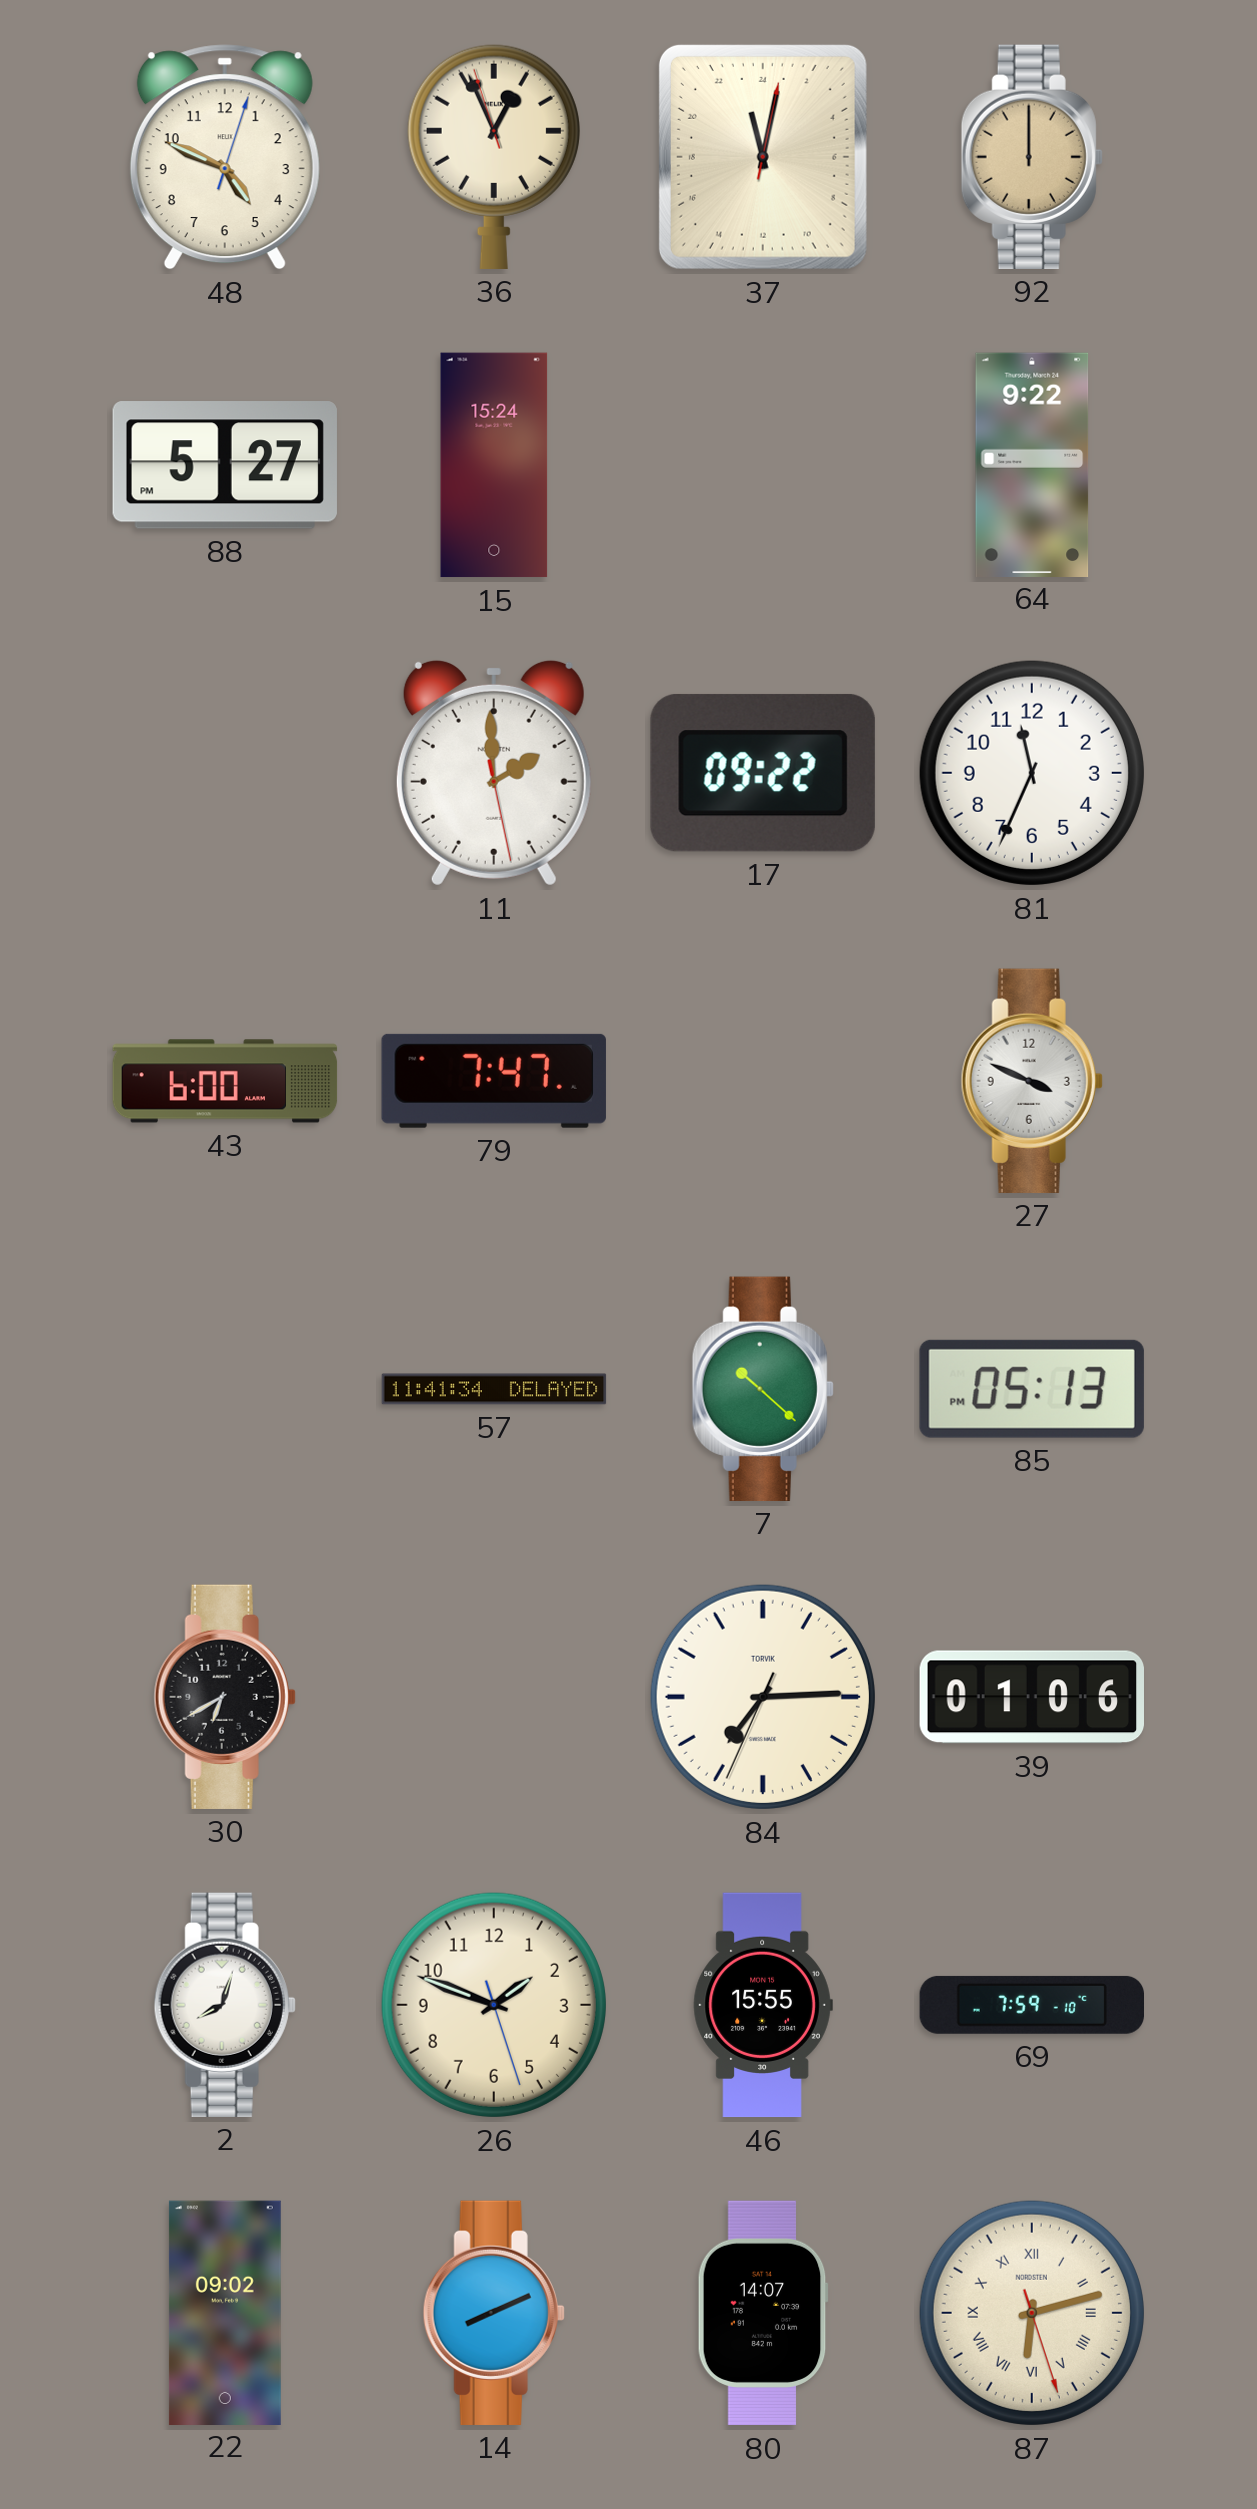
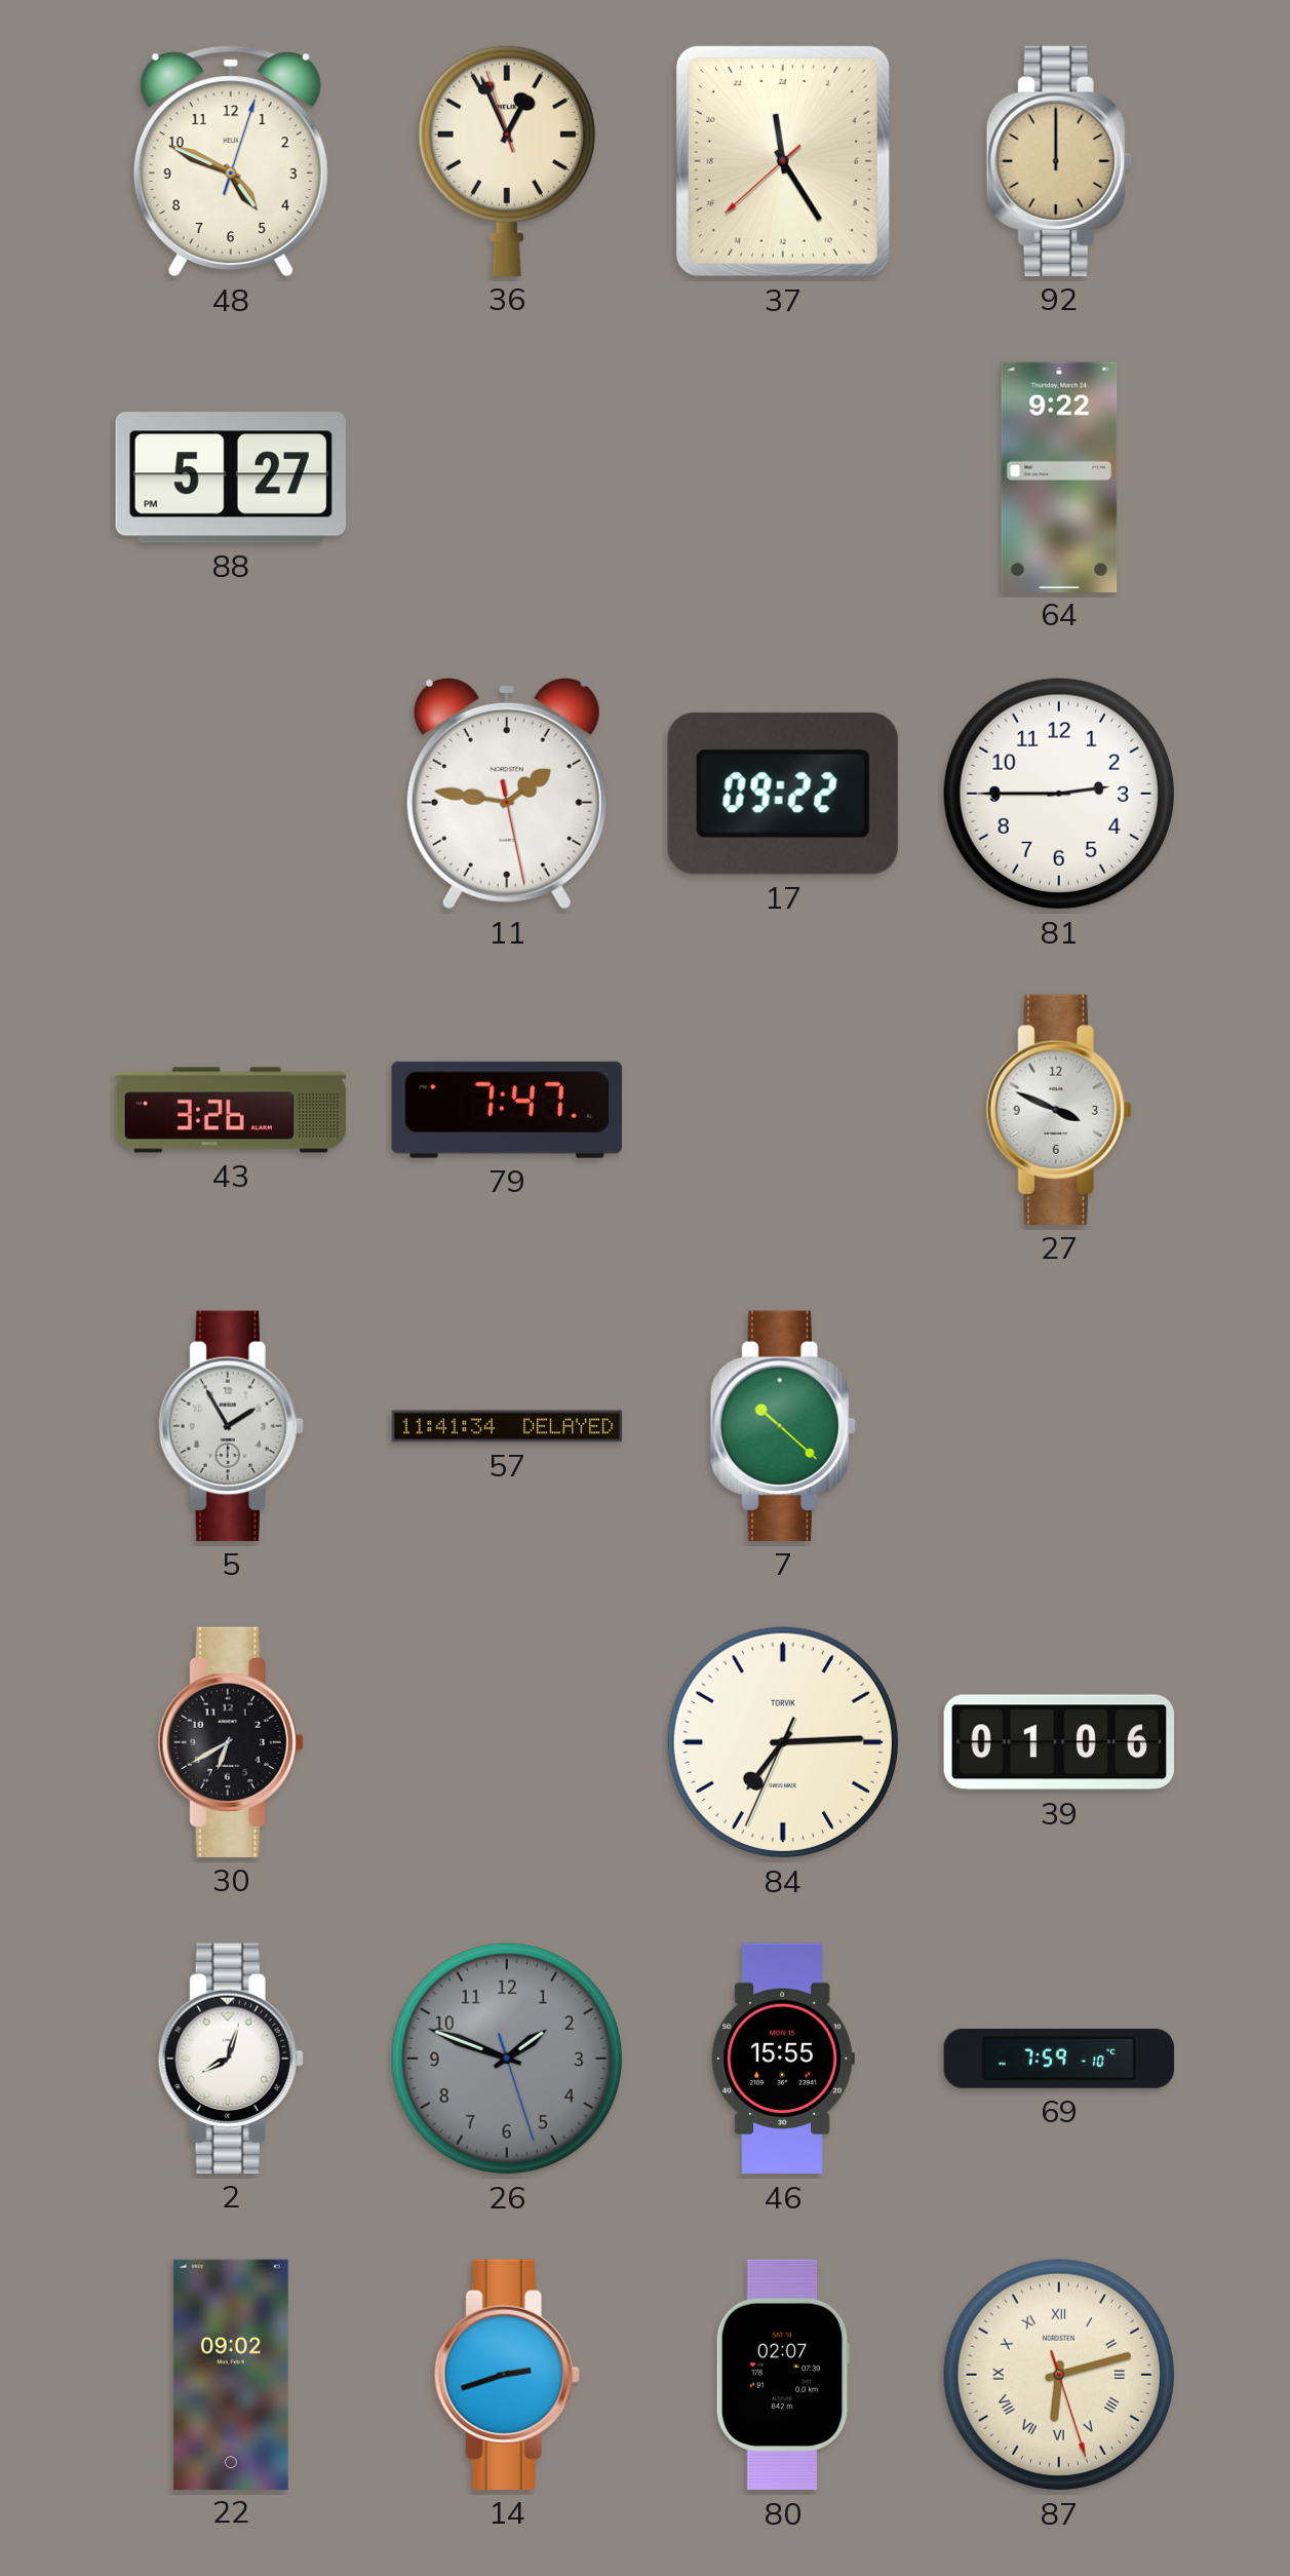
37: 23:02 -> 23:24
15: 15:24 -> none
11: 1:59 -> 1:46
81: 11:34 -> 2:45
43: 6:00 -> 3:26
5: none -> 1:55
85: 05:13 -> none
26 dial: cream -> grey
14: 8:11 -> 2:42
80: 14:07 -> 02:07
